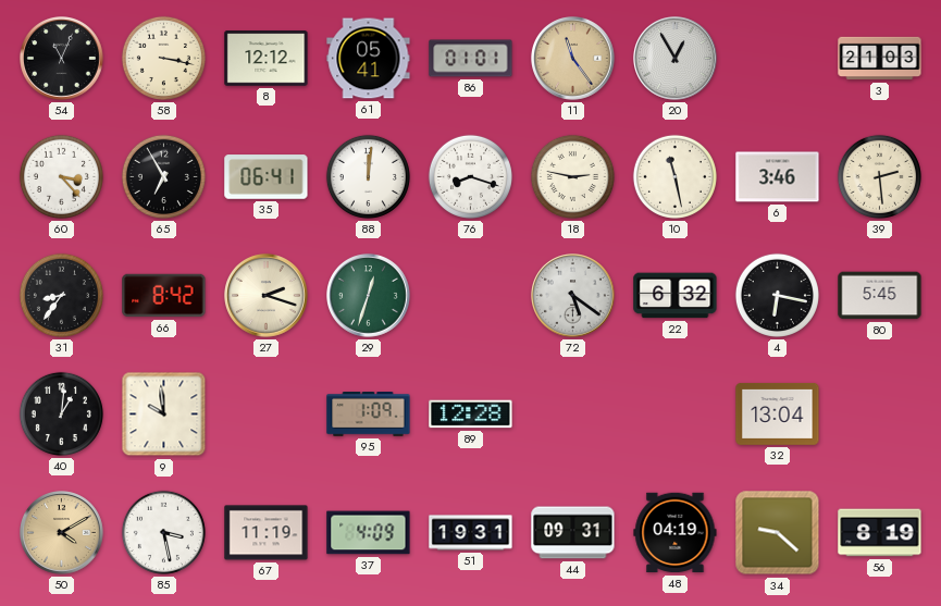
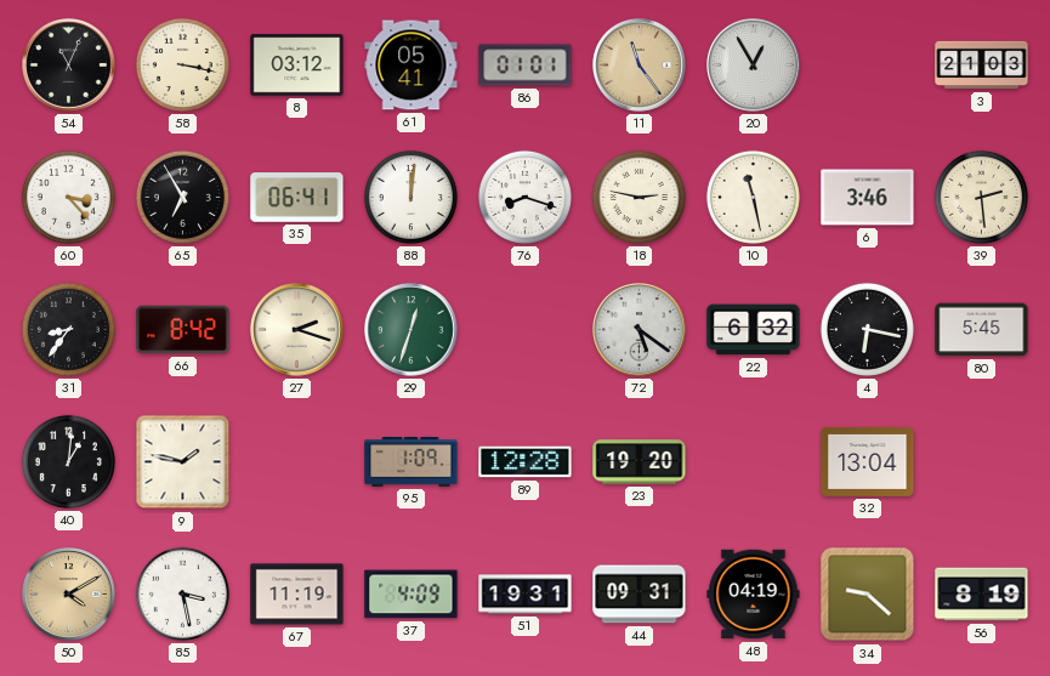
8: 12:12 -> 03:12
9: 9:59 -> 1:47
23: none -> 19:20
